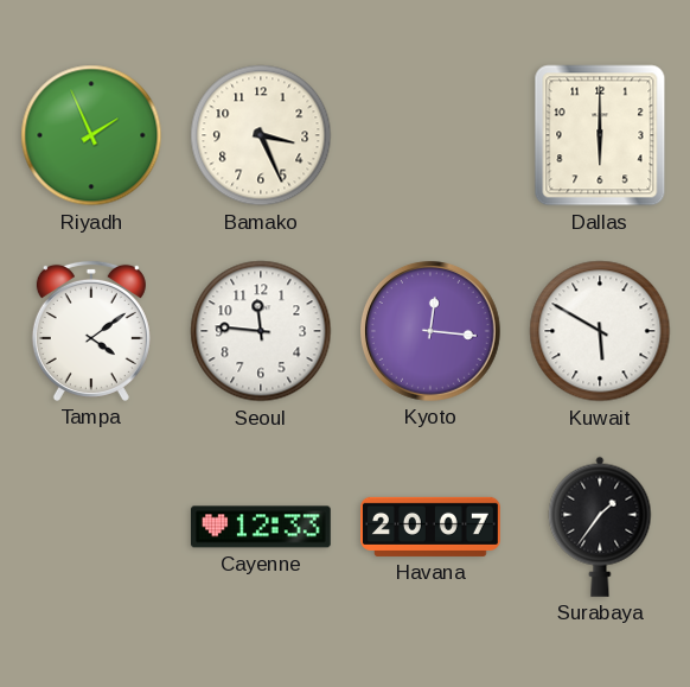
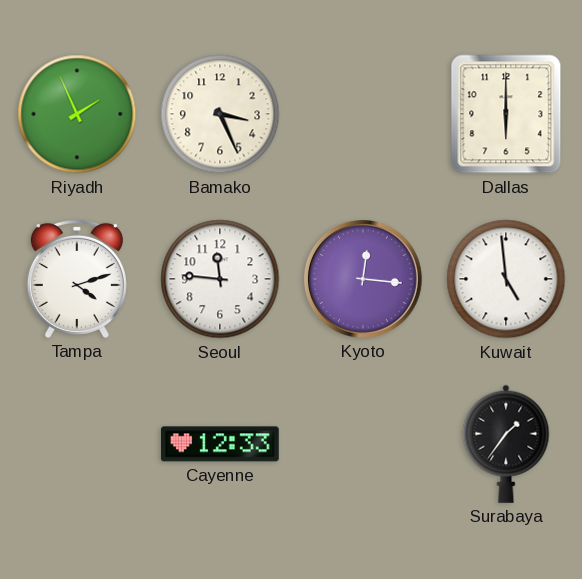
Tampa: 4:09 -> 4:12
Kuwait: 5:50 -> 4:59
Havana: 20:07 -> none
